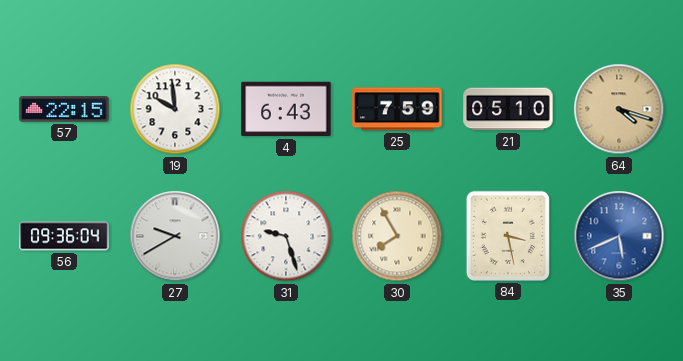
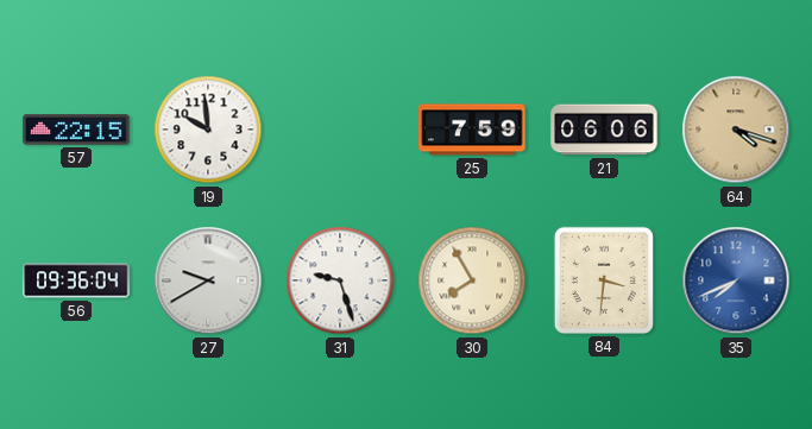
4: 6:43 -> none
21: 05:10 -> 06:06
84: 3:28 -> 3:31
35: 5:41 -> 7:41
